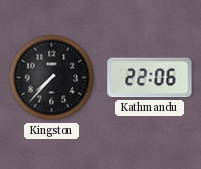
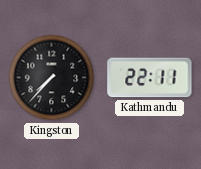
Kathmandu: 22:06 -> 22:11
